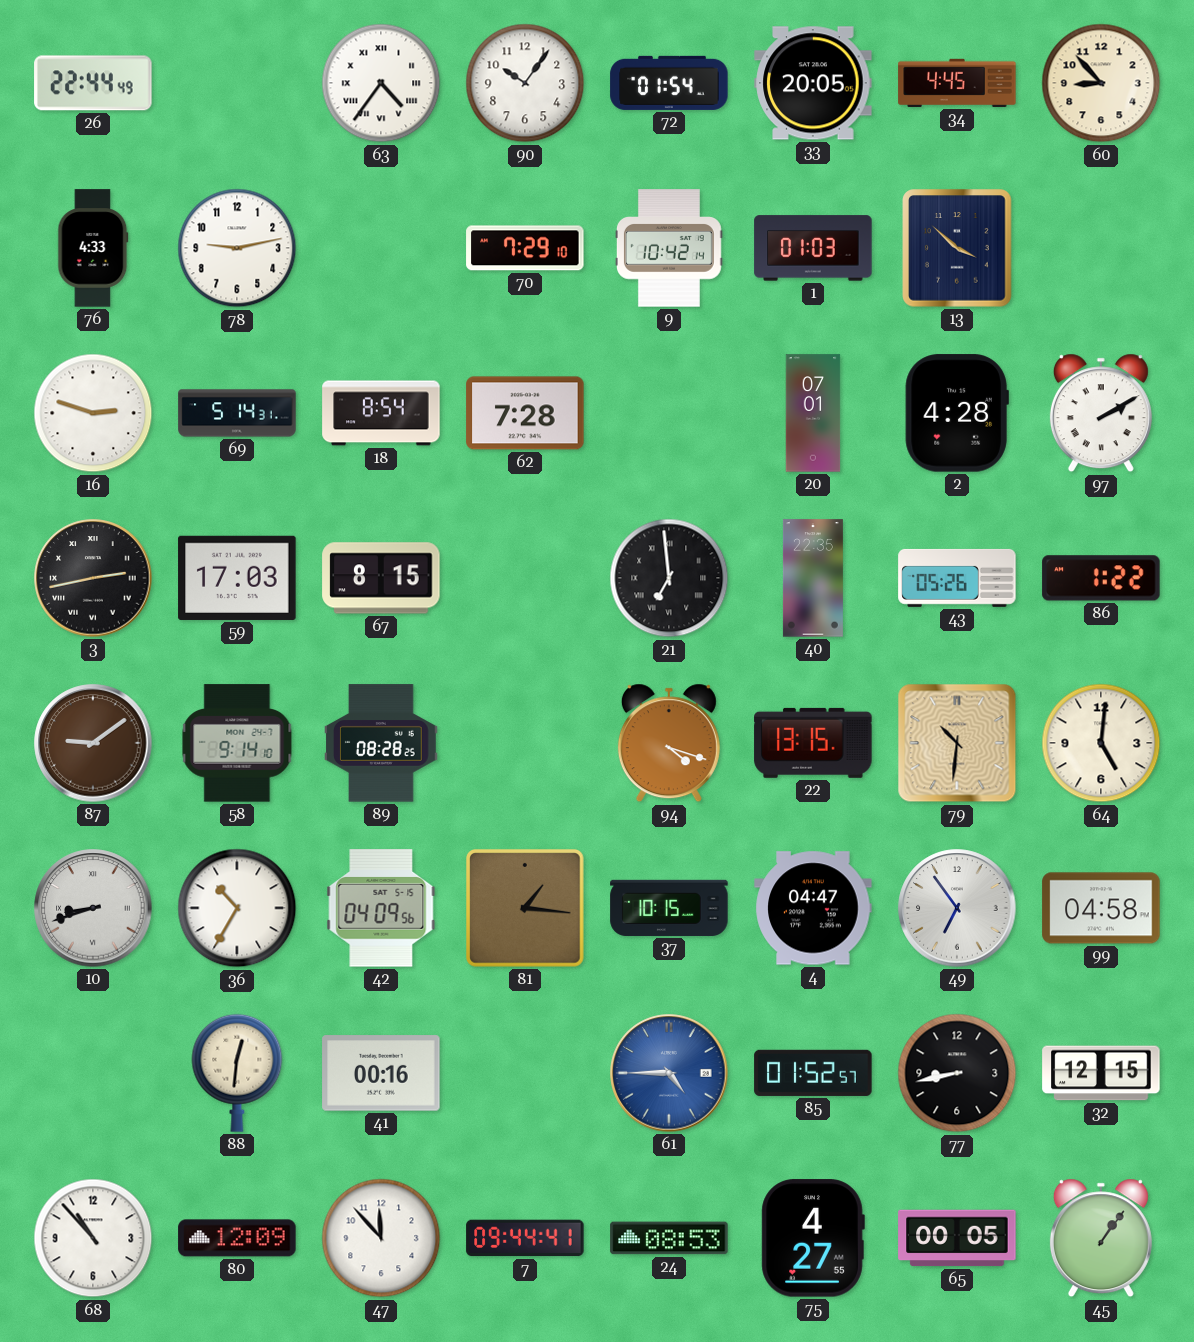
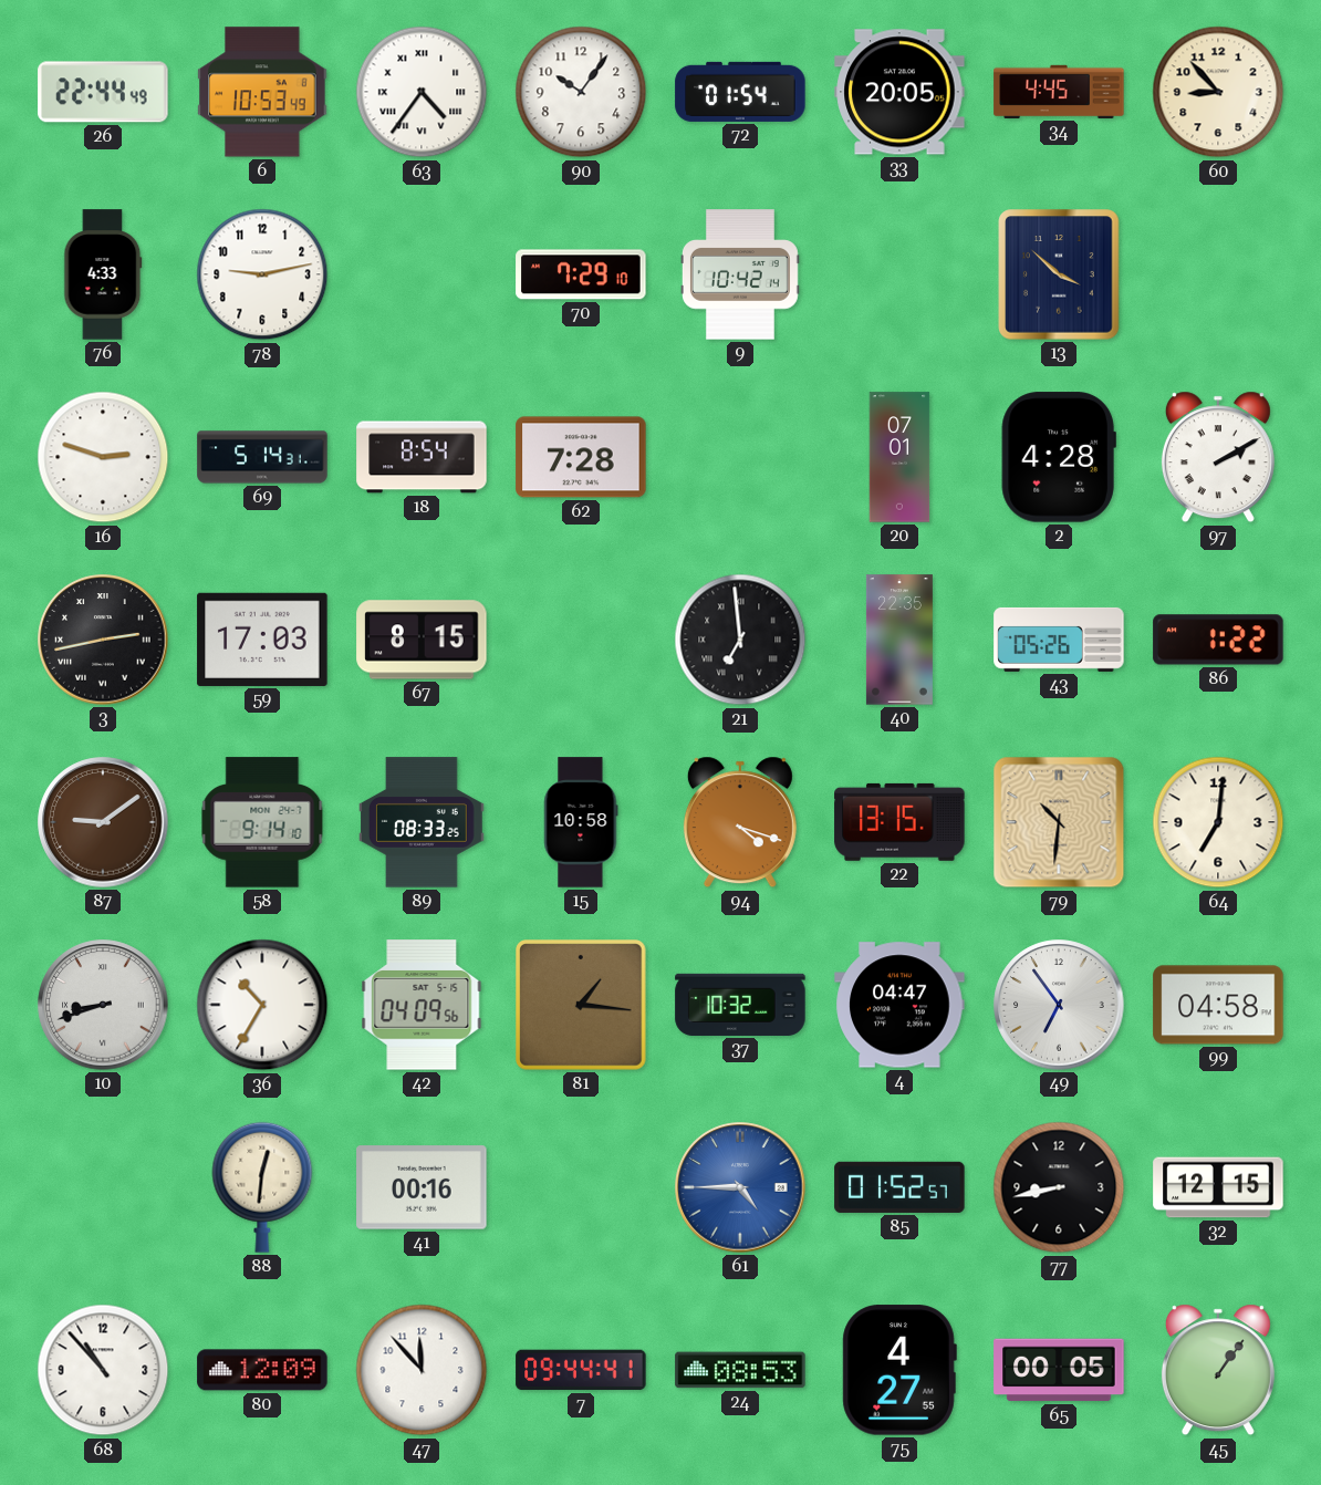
6: none -> 10:53
1: 01:03 -> none
89: 08:28 -> 08:33
15: none -> 10:58
64: 5:01 -> 7:01
37: 10:15 -> 10:32
